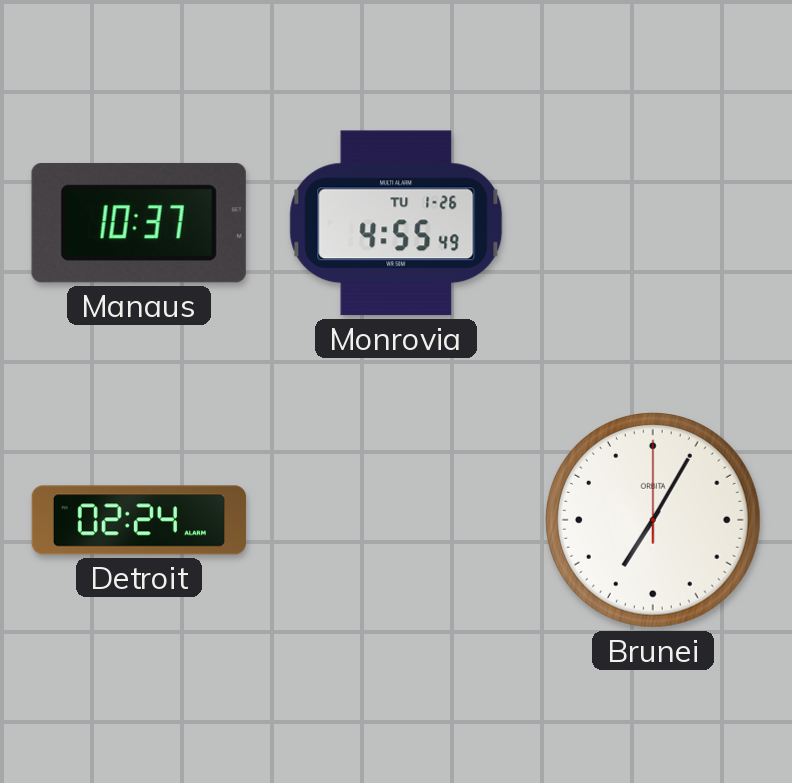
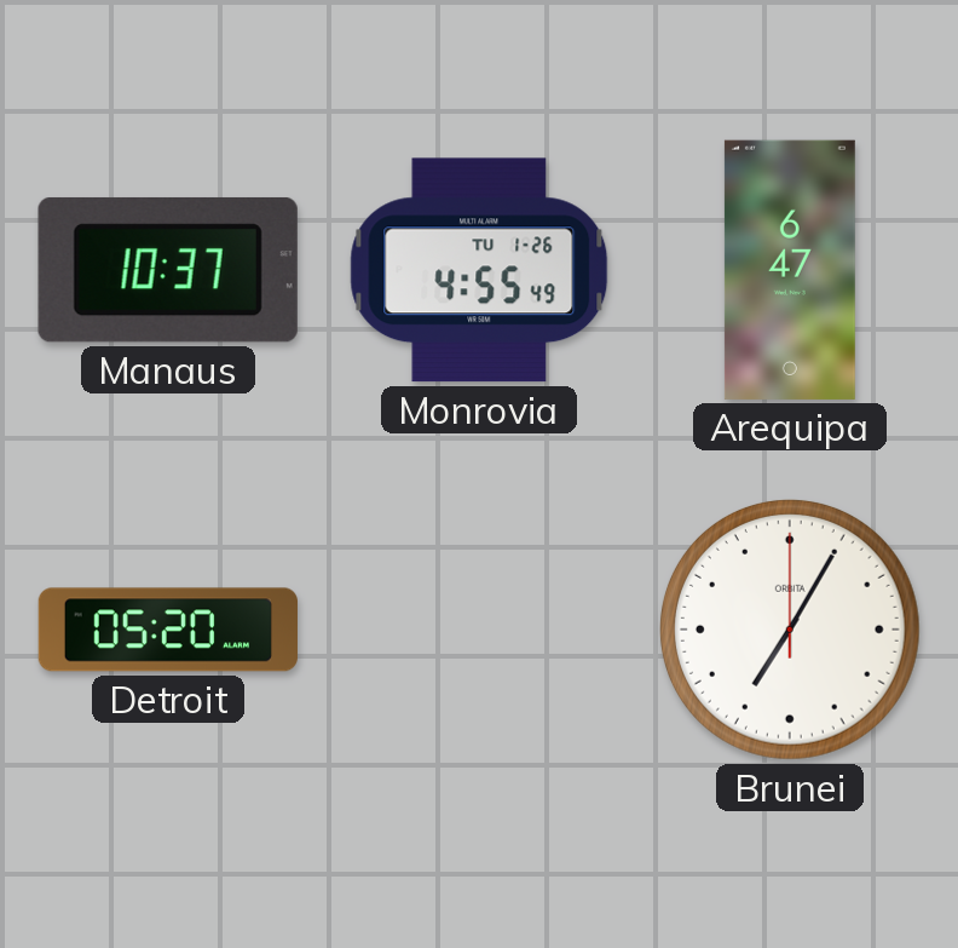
Arequipa: none -> 6:47
Detroit: 02:24 -> 05:20
